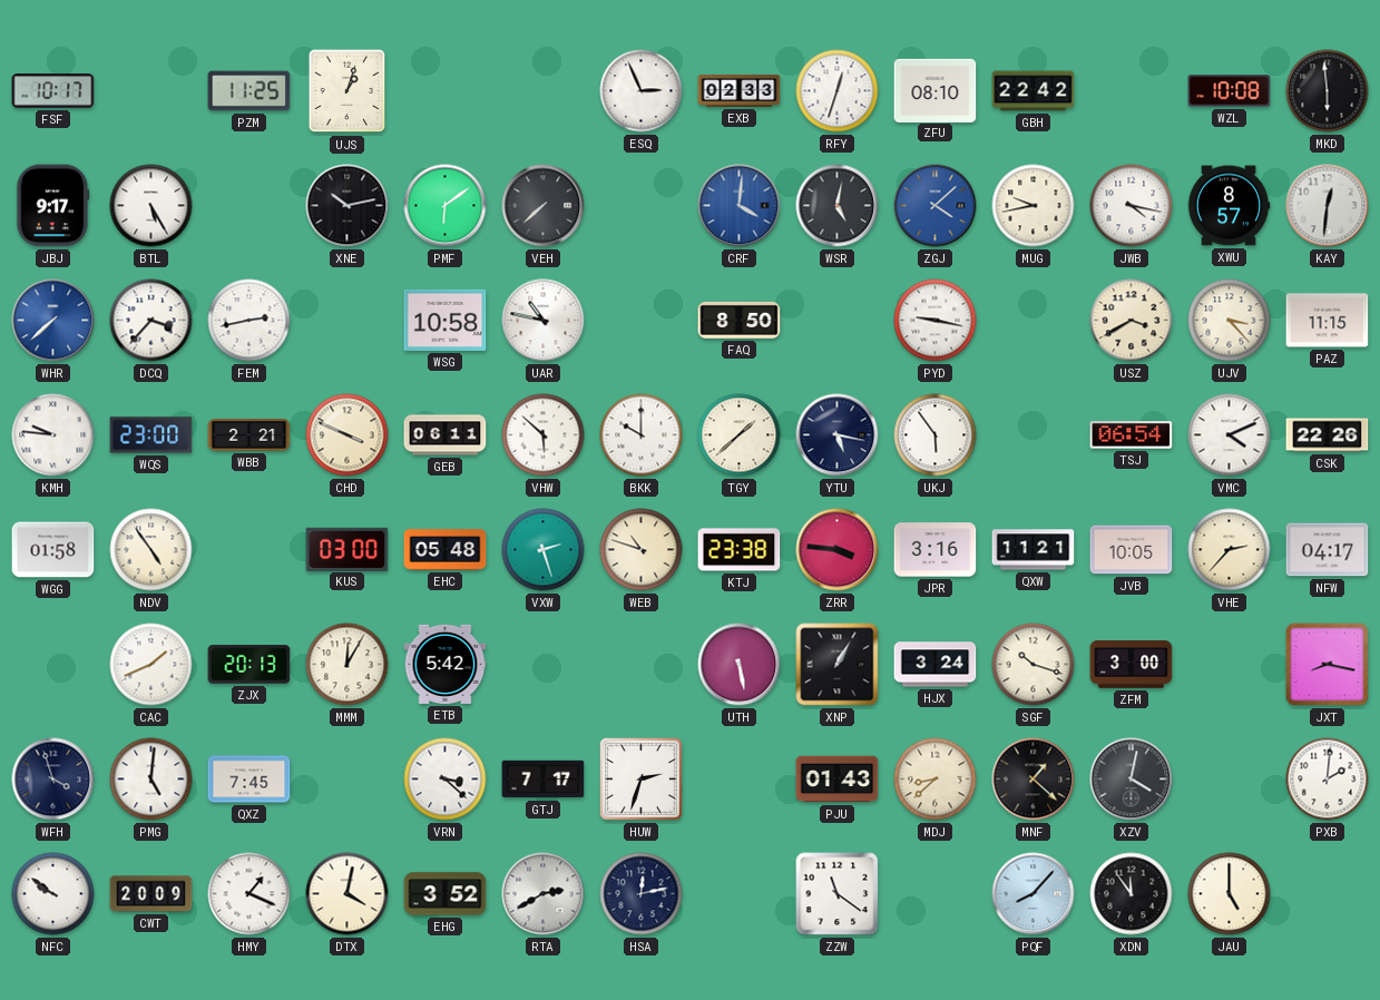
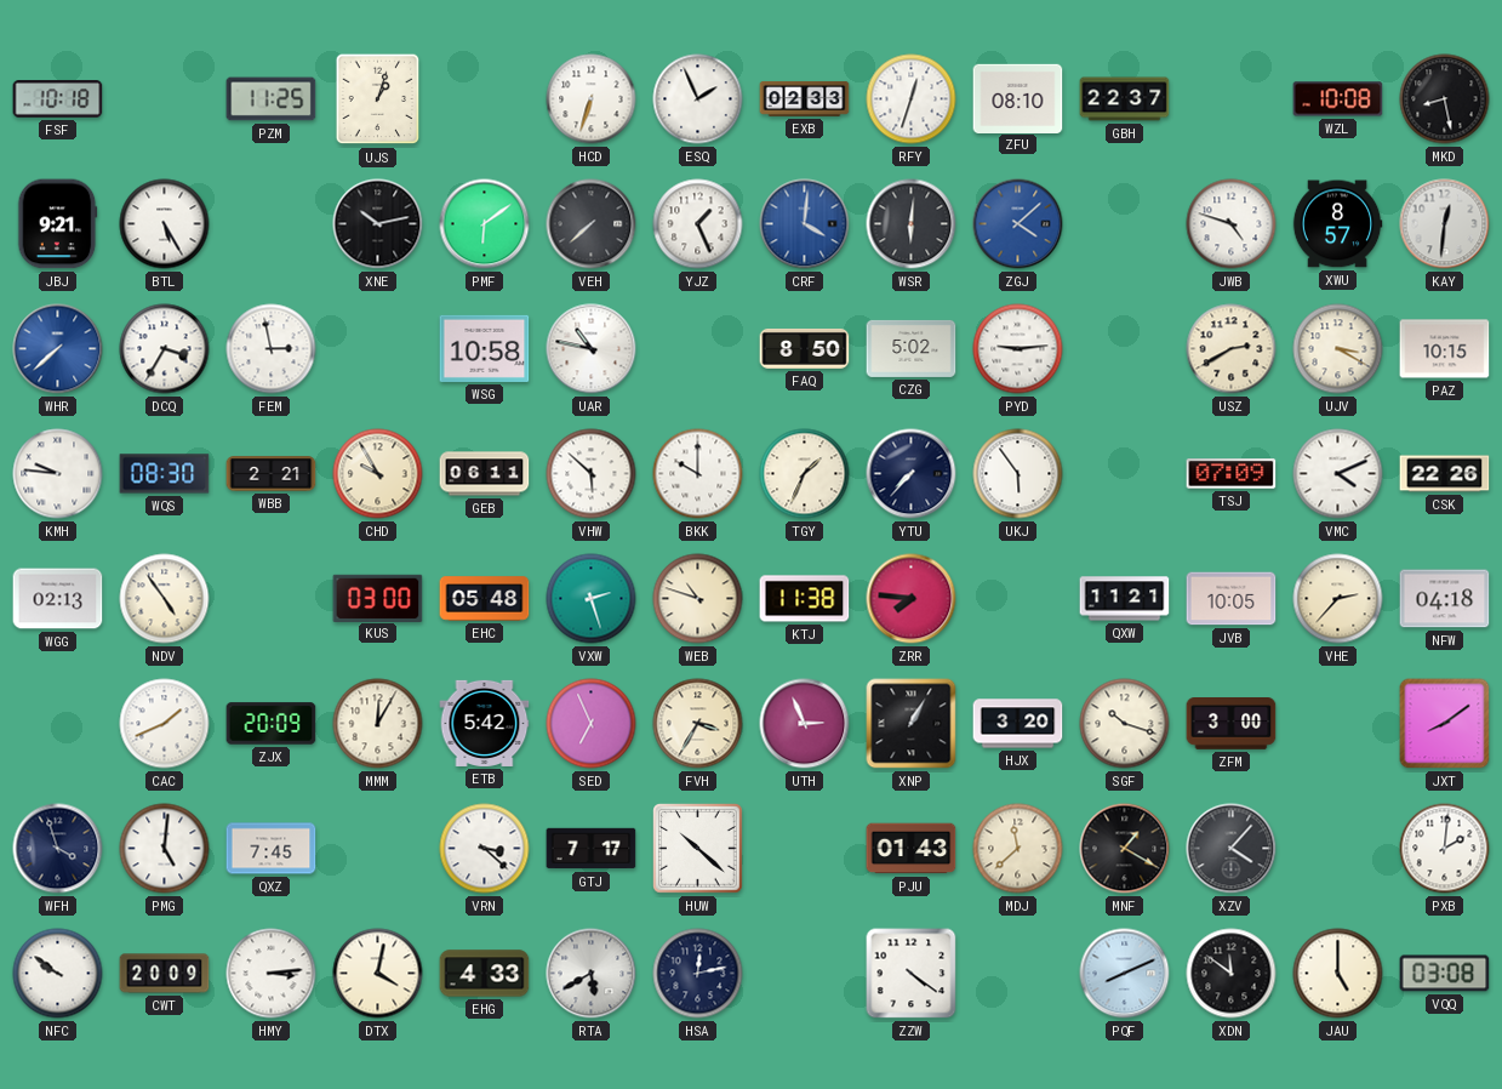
FSF: 10:17 -> 10:18
HCD: none -> 6:33
ESQ: 2:56 -> 1:56
GBH: 22:42 -> 22:37
MKD: 5:59 -> 8:28
JBJ: 9:17 -> 9:21
YJZ: none -> 1:26
WSR: 5:02 -> 6:01
MUG: 9:43 -> none
JWB: 4:17 -> 4:48
DCQ: 3:37 -> 3:35
FEM: 2:43 -> 2:58
CZG: none -> 5:02
PYD: 9:17 -> 9:14
USZ: 3:40 -> 2:40
UJV: 3:23 -> 3:20
PAZ: 11:15 -> 10:15
WQS: 23:00 -> 08:30
CHD: 3:49 -> 9:55
TGY: 1:38 -> 1:34
YTU: 5:17 -> 7:37
TSJ: 06:54 -> 07:09
WGG: 01:58 -> 02:13
KTJ: 23:38 -> 11:38
ZRR: 3:46 -> 7:46
JPR: 3:16 -> none
NFW: 04:17 -> 04:18
ZJX: 20:13 -> 20:09
SED: none -> 6:56
FVH: none -> 3:35
UTH: 5:28 -> 2:56
HJX: 3:24 -> 3:20
JXT: 8:17 -> 8:09
HUW: 2:33 -> 10:22
MDJ: 8:38 -> 11:38
MNF: 1:22 -> 1:20
XZV: 4:02 -> 4:07
HMY: 1:19 -> 3:14
EHG: 3:52 -> 4:33
RTA: 2:40 -> 5:40
ZZW: 11:21 -> 4:21
PQF: 8:07 -> 8:11
XDN: 11:54 -> 11:51
VQQ: none -> 03:08
